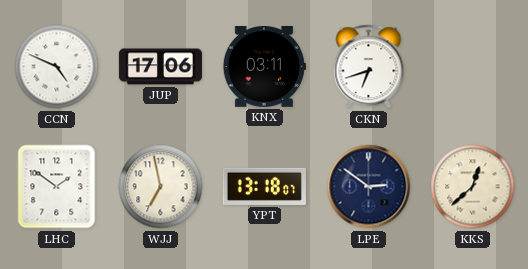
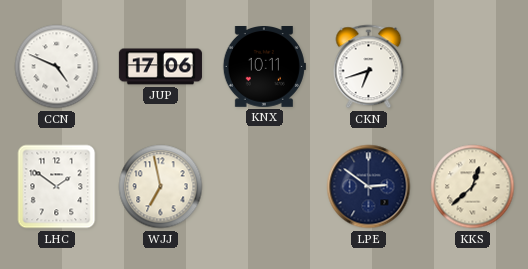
KNX: 03:11 -> 10:11
YPT: 13:18 -> none
